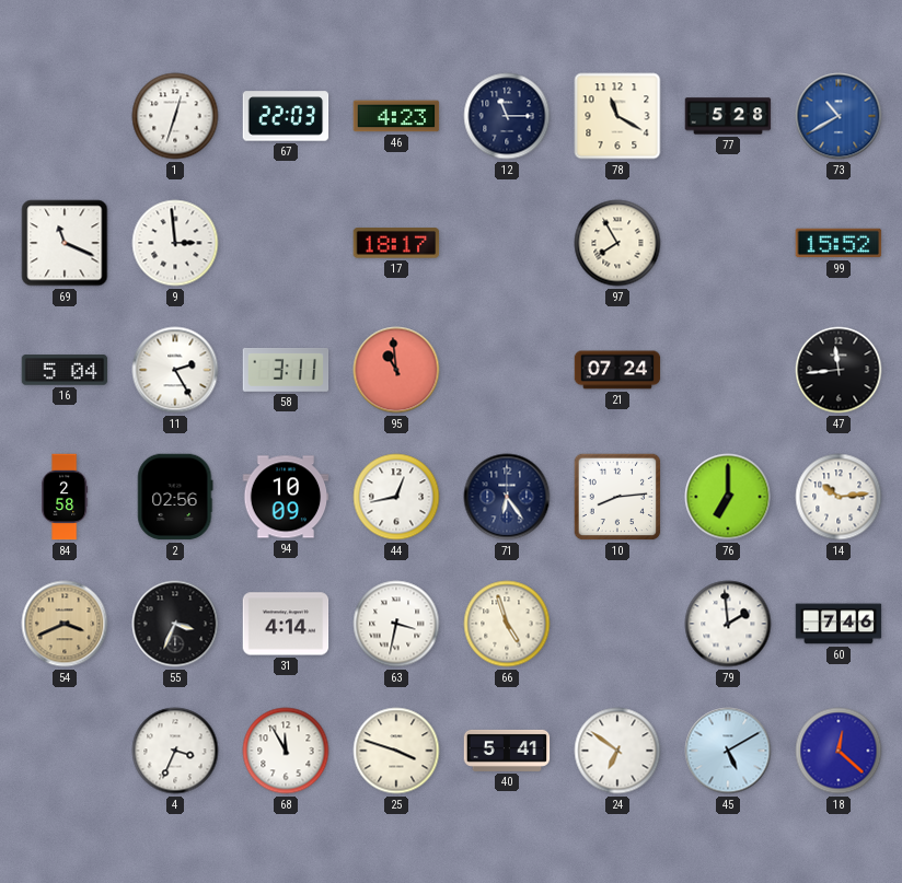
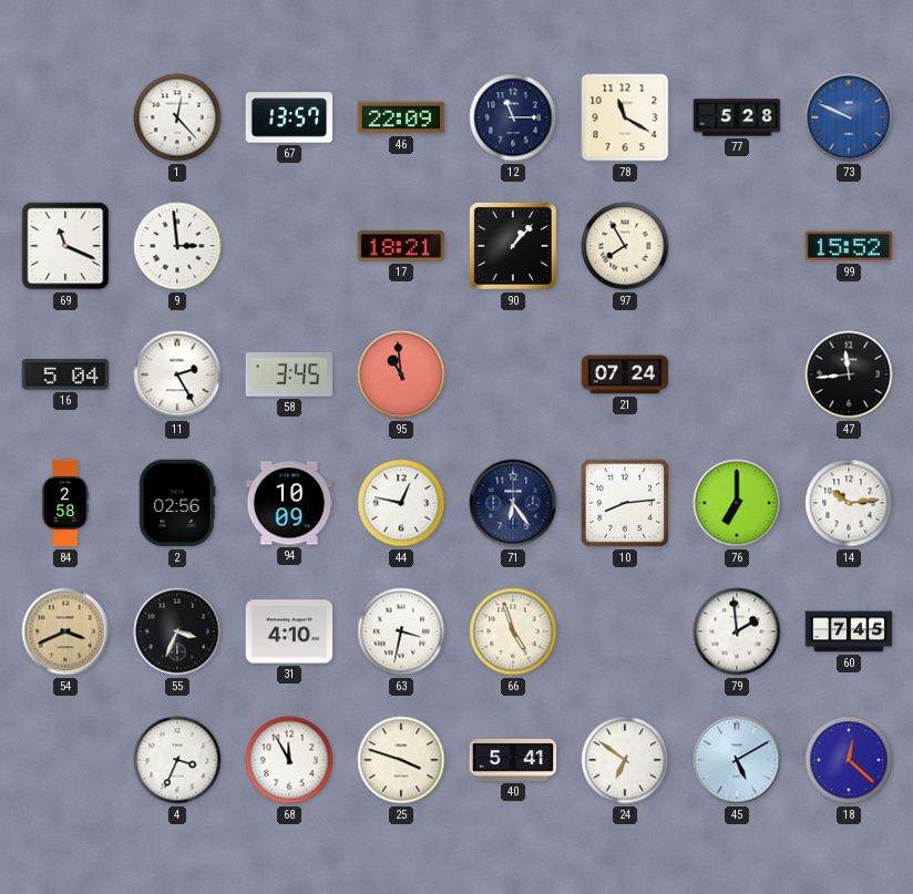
1: 12:33 -> 12:23
67: 22:03 -> 13:57
46: 4:23 -> 22:09
73: 10:40 -> 9:49
17: 18:17 -> 18:21
90: none -> 1:07
58: 3:11 -> 3:45
44: 12:43 -> 12:47
31: 4:14 -> 4:10
60: 7:46 -> 7:45
